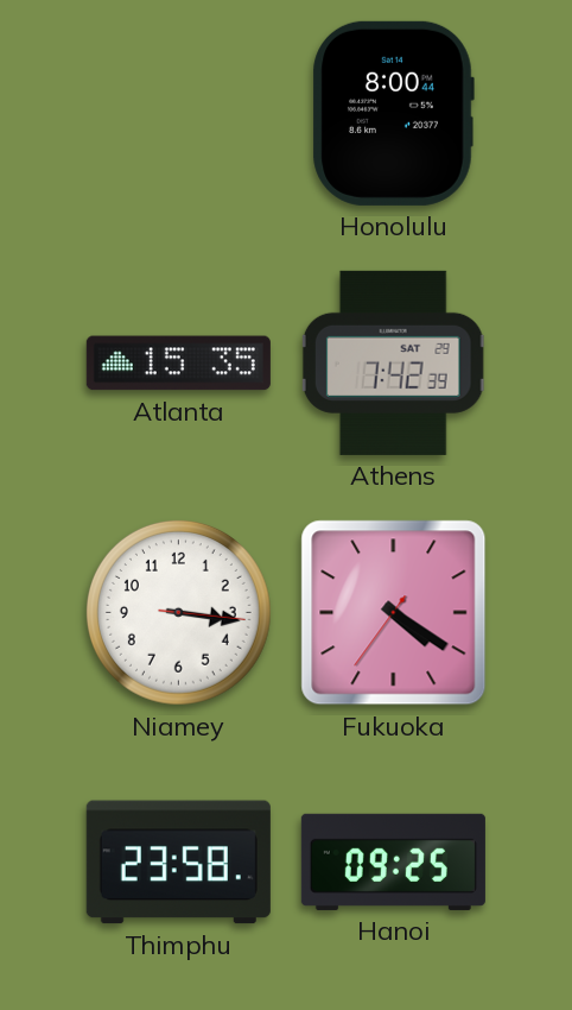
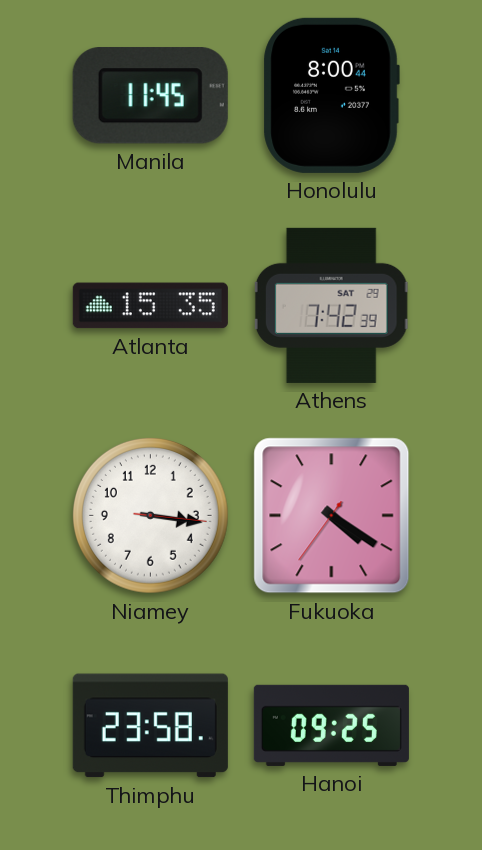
Manila: none -> 11:45
